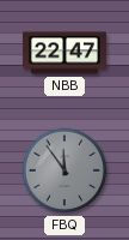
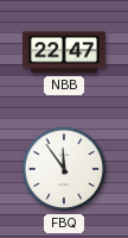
FBQ dial: grey -> white
